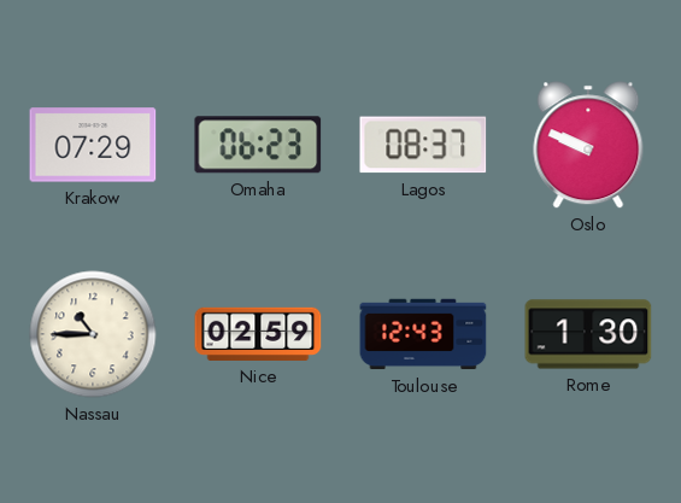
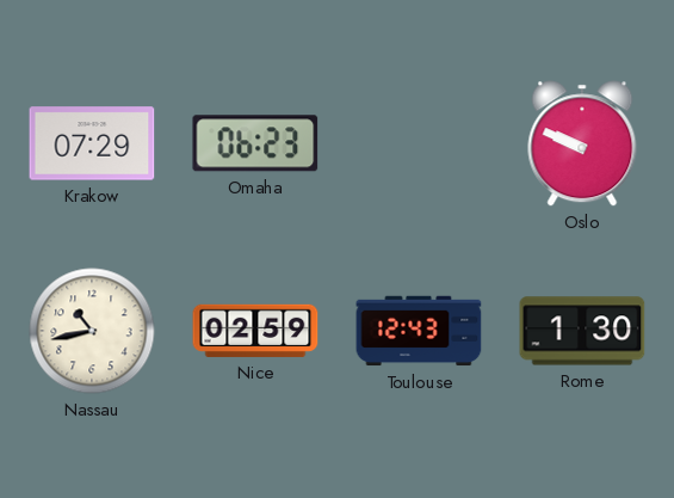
Lagos: 08:37 -> none
Nassau: 10:45 -> 10:43
